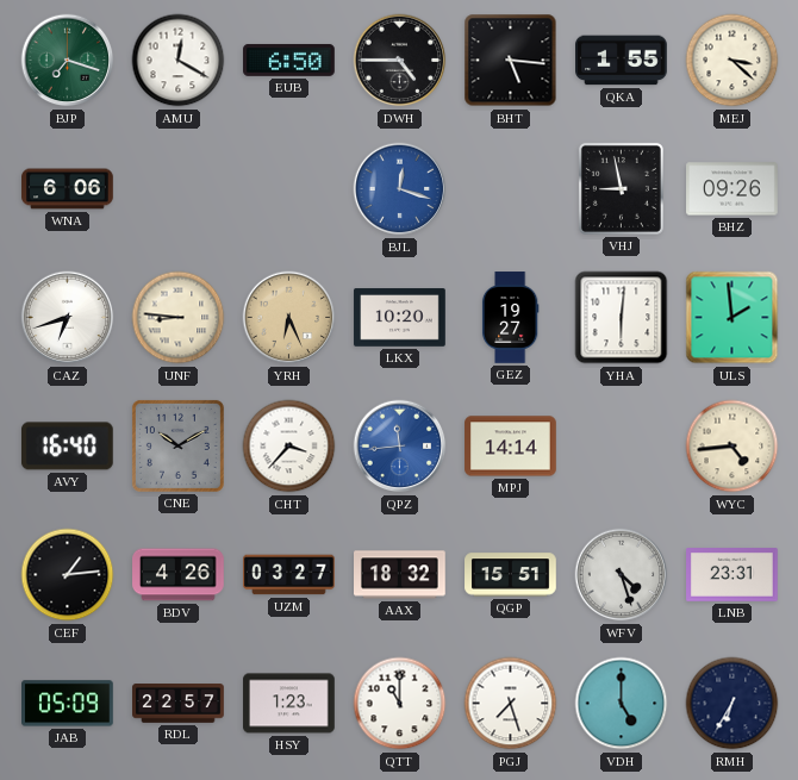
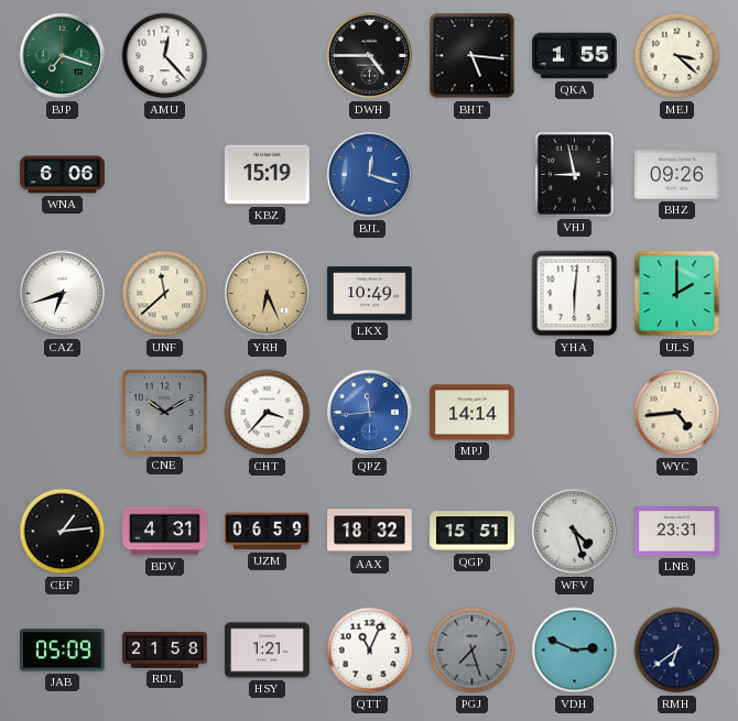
AMU: 12:20 -> 12:23
EUB: 6:50 -> none
KBZ: none -> 15:19
UNF: 8:46 -> 11:38
LKX: 10:20 -> 10:49
GEZ: 19:27 -> none
ULS: 1:59 -> 2:00
AVY: 16:40 -> none
BDV: 4:26 -> 4:31
UZM: 03:27 -> 06:59
RDL: 22:57 -> 21:58
HSY: 1:23 -> 1:21
QTT: 11:00 -> 11:04
PGJ dial: white -> grey
VDH: 5:00 -> 2:49
RMH: 6:35 -> 6:39
